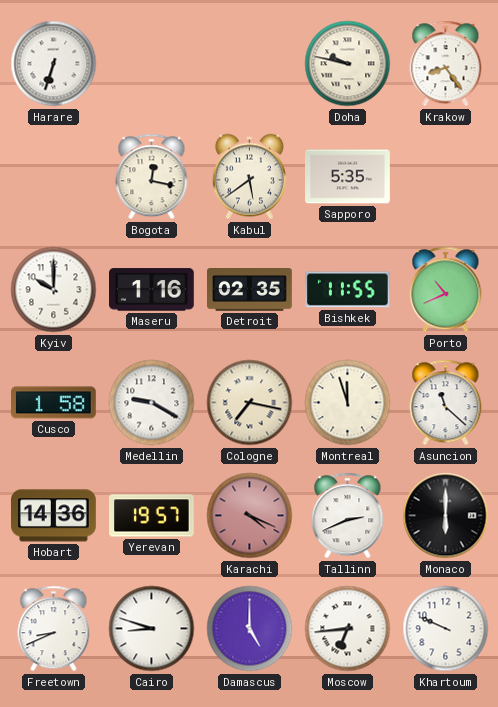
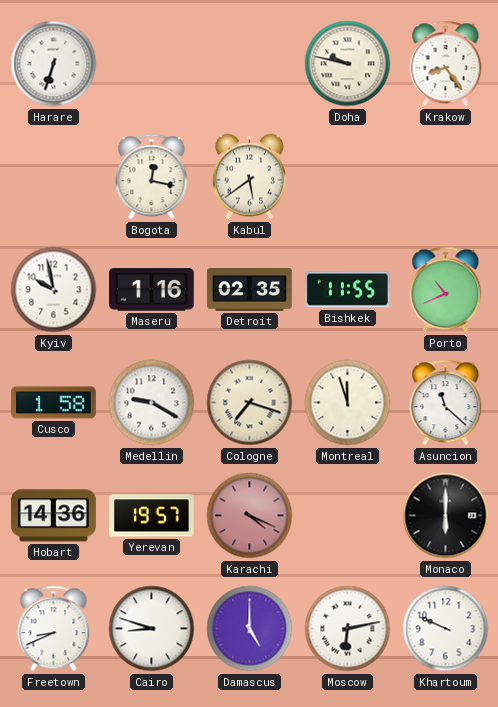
Sapporo: 5:35 -> none
Kyiv: 10:00 -> 9:58
Cologne: 7:17 -> 7:18
Tallinn: 2:41 -> none
Moscow: 6:44 -> 6:13
